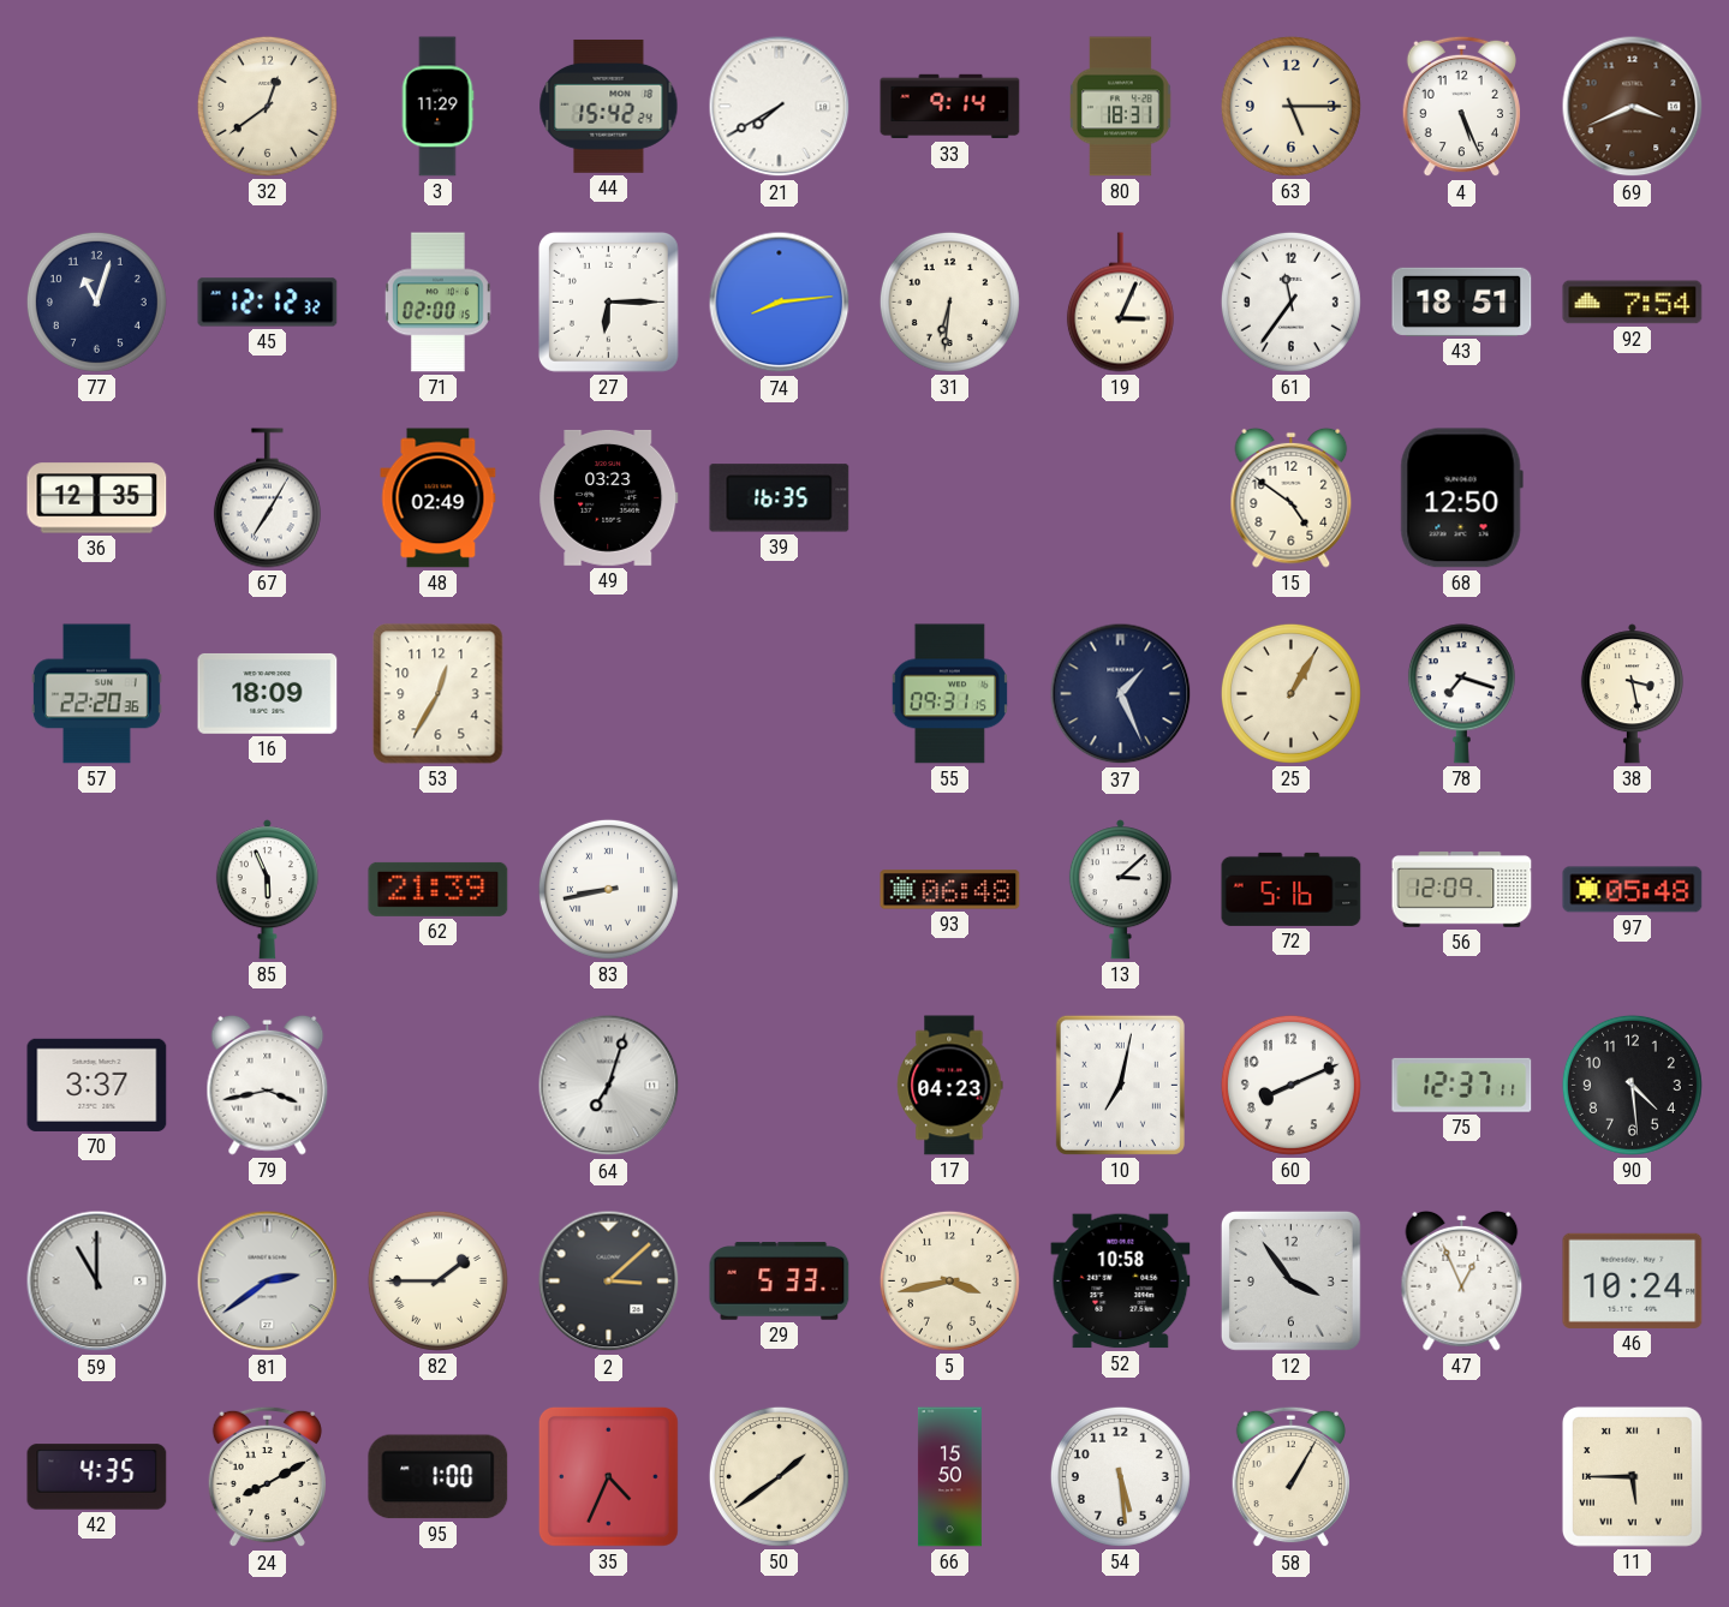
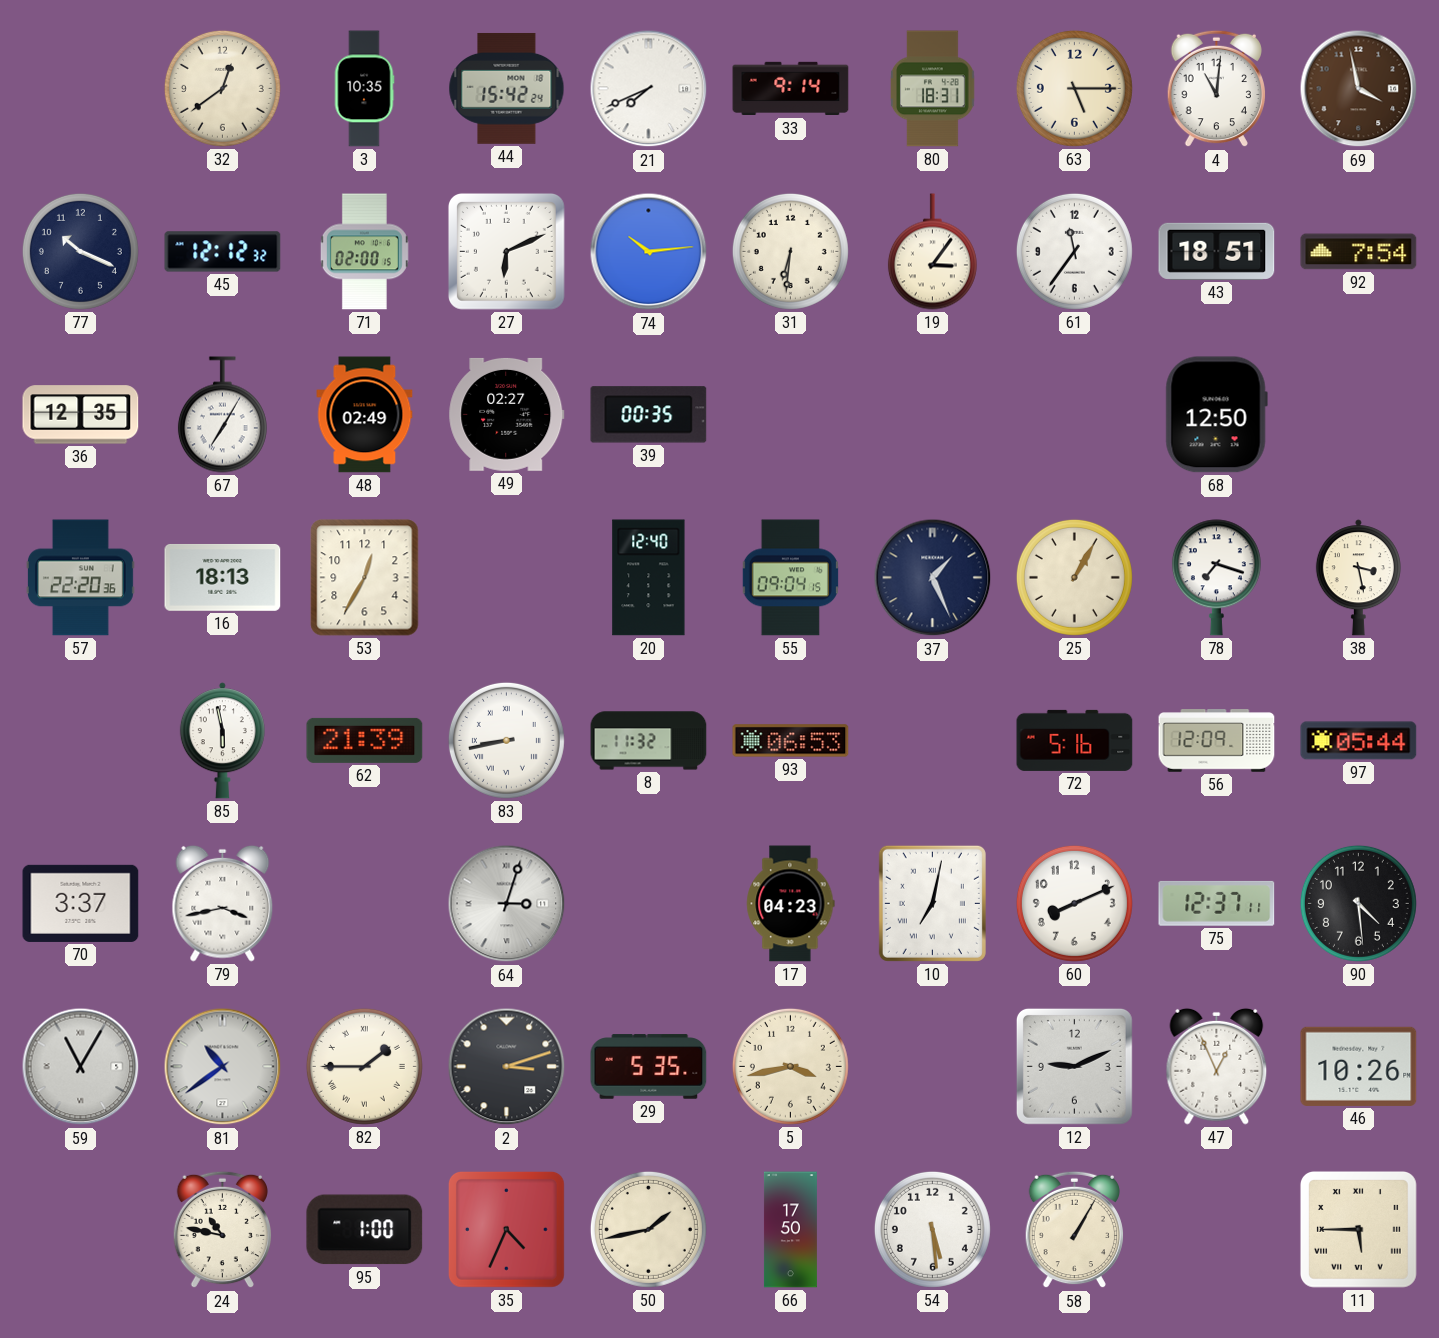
3: 11:29 -> 10:35
21: 7:40 -> 7:41
4: 5:26 -> 11:01
69: 3:41 -> 3:58
77: 11:03 -> 10:19
27: 6:15 -> 6:11
74: 8:14 -> 10:14
19: 3:04 -> 3:06
49: 03:23 -> 02:27
39: 16:35 -> 00:35
15: 4:51 -> none
16: 18:09 -> 18:13
20: none -> 12:40
55: 09:31 -> 09:04
85: 5:56 -> 5:58
8: none -> 11:32
93: 06:48 -> 06:53
13: 3:08 -> none
97: 05:48 -> 05:44
64: 7:03 -> 3:03
59: 11:00 -> 11:05
81: 2:39 -> 10:39
2: 3:08 -> 3:12
29: 5:33 -> 5:35
52: 10:58 -> none
12: 3:54 -> 9:11
46: 10:24 -> 10:26
42: 4:35 -> none
24: 8:10 -> 10:47
50: 1:39 -> 1:43
66: 15:50 -> 17:50
